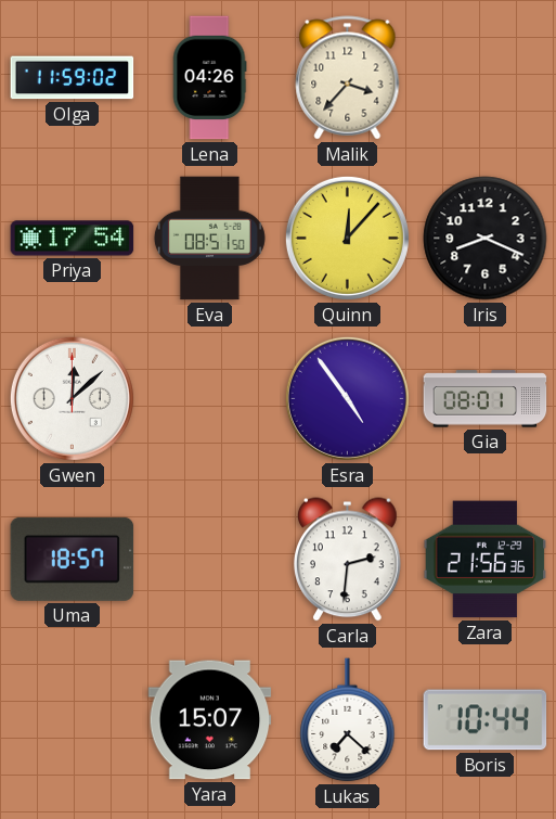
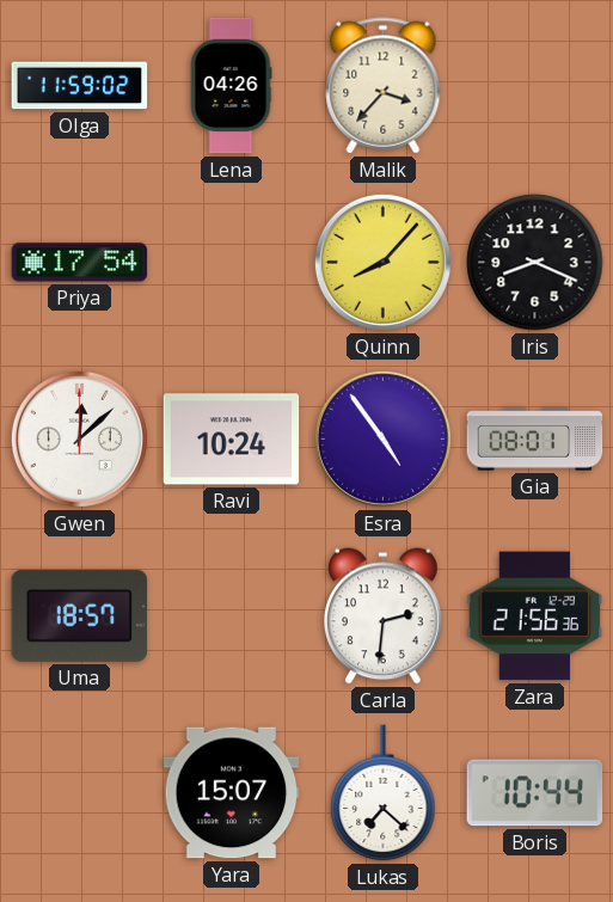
Eva: 08:51 -> none
Quinn: 12:07 -> 8:07
Ravi: none -> 10:24
